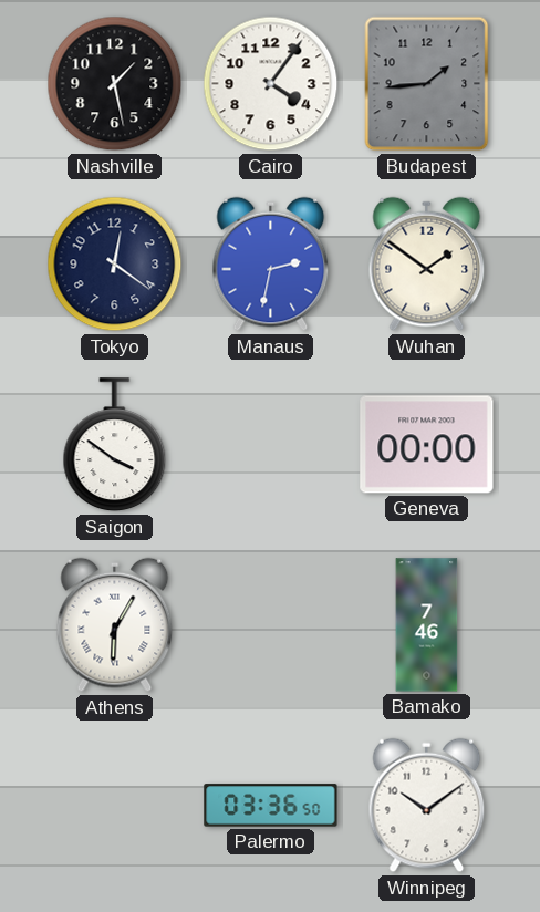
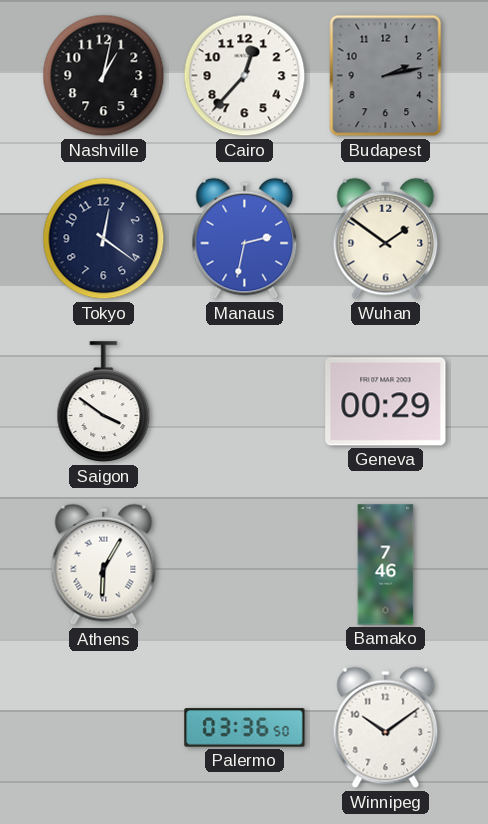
Nashville: 1:28 -> 1:02
Cairo: 4:06 -> 12:37
Budapest: 1:44 -> 2:13
Geneva: 00:00 -> 00:29
